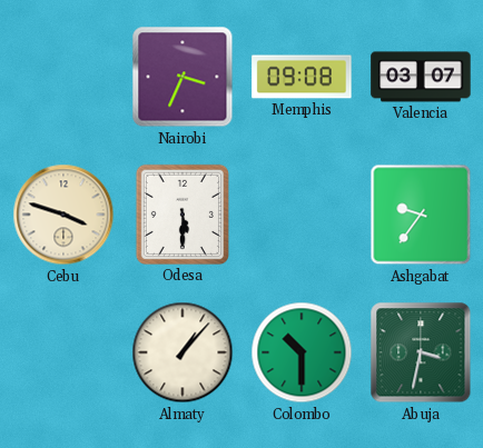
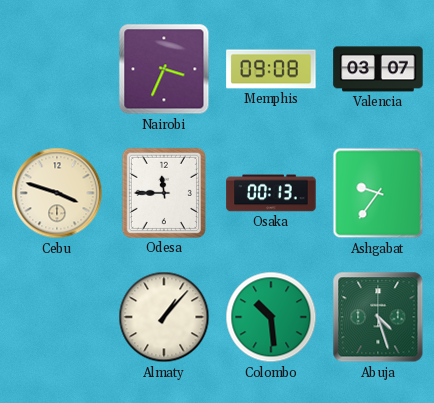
Odesa: 5:30 -> 11:45
Osaka: none -> 00:13
Colombo: 10:30 -> 10:29
Abuja: 3:32 -> 4:27
